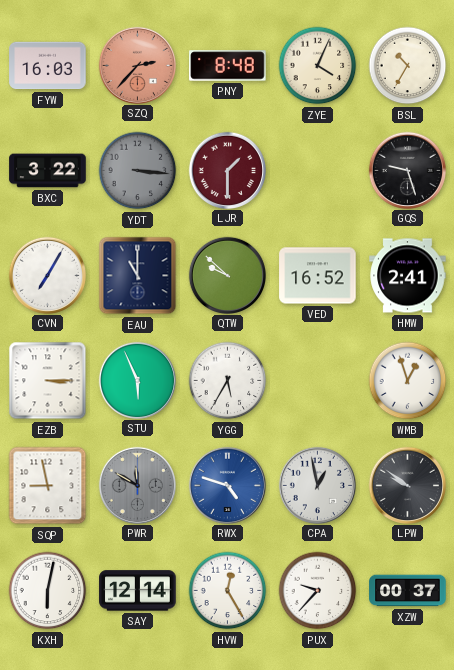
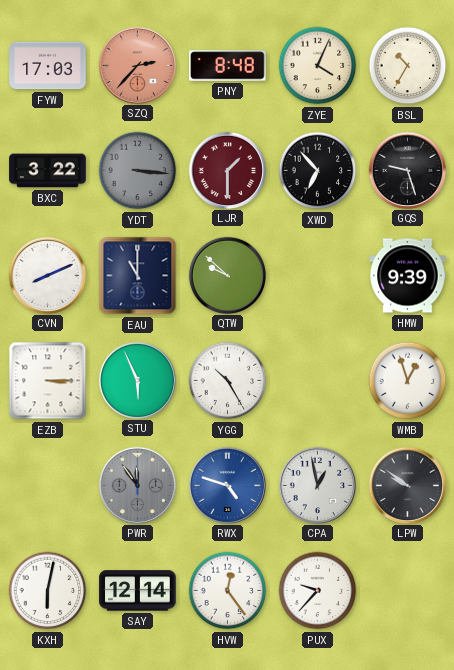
FYW: 16:03 -> 17:03
XWD: none -> 6:53
CVN: 7:05 -> 8:11
VED: 16:52 -> none
HMW: 2:41 -> 9:39
YGG: 5:35 -> 10:25
SQP: 8:58 -> none
PWR: 11:50 -> 11:54
HVW: 12:25 -> 12:24
XZW: 00:37 -> none
